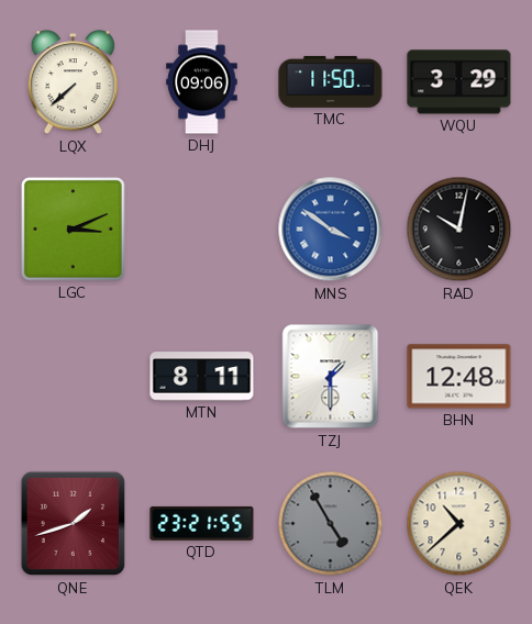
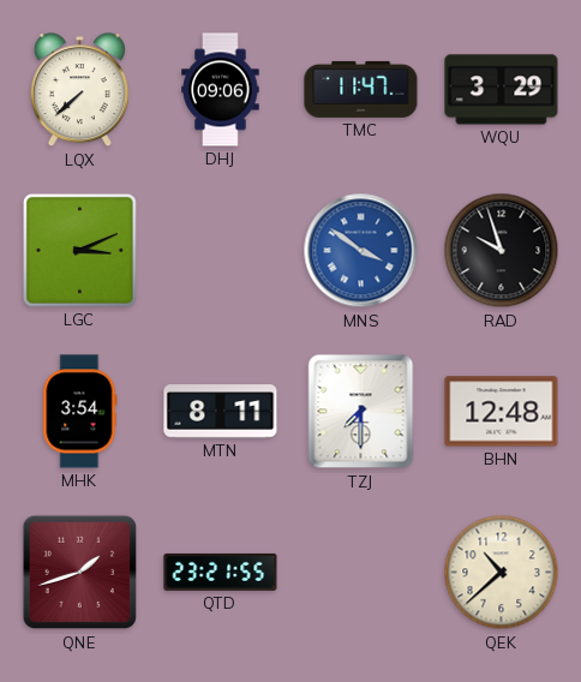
TMC: 11:50 -> 11:47
RAD: 10:02 -> 9:57
MHK: none -> 3:54
TZJ: 1:30 -> 7:30
TLM: 4:55 -> none
